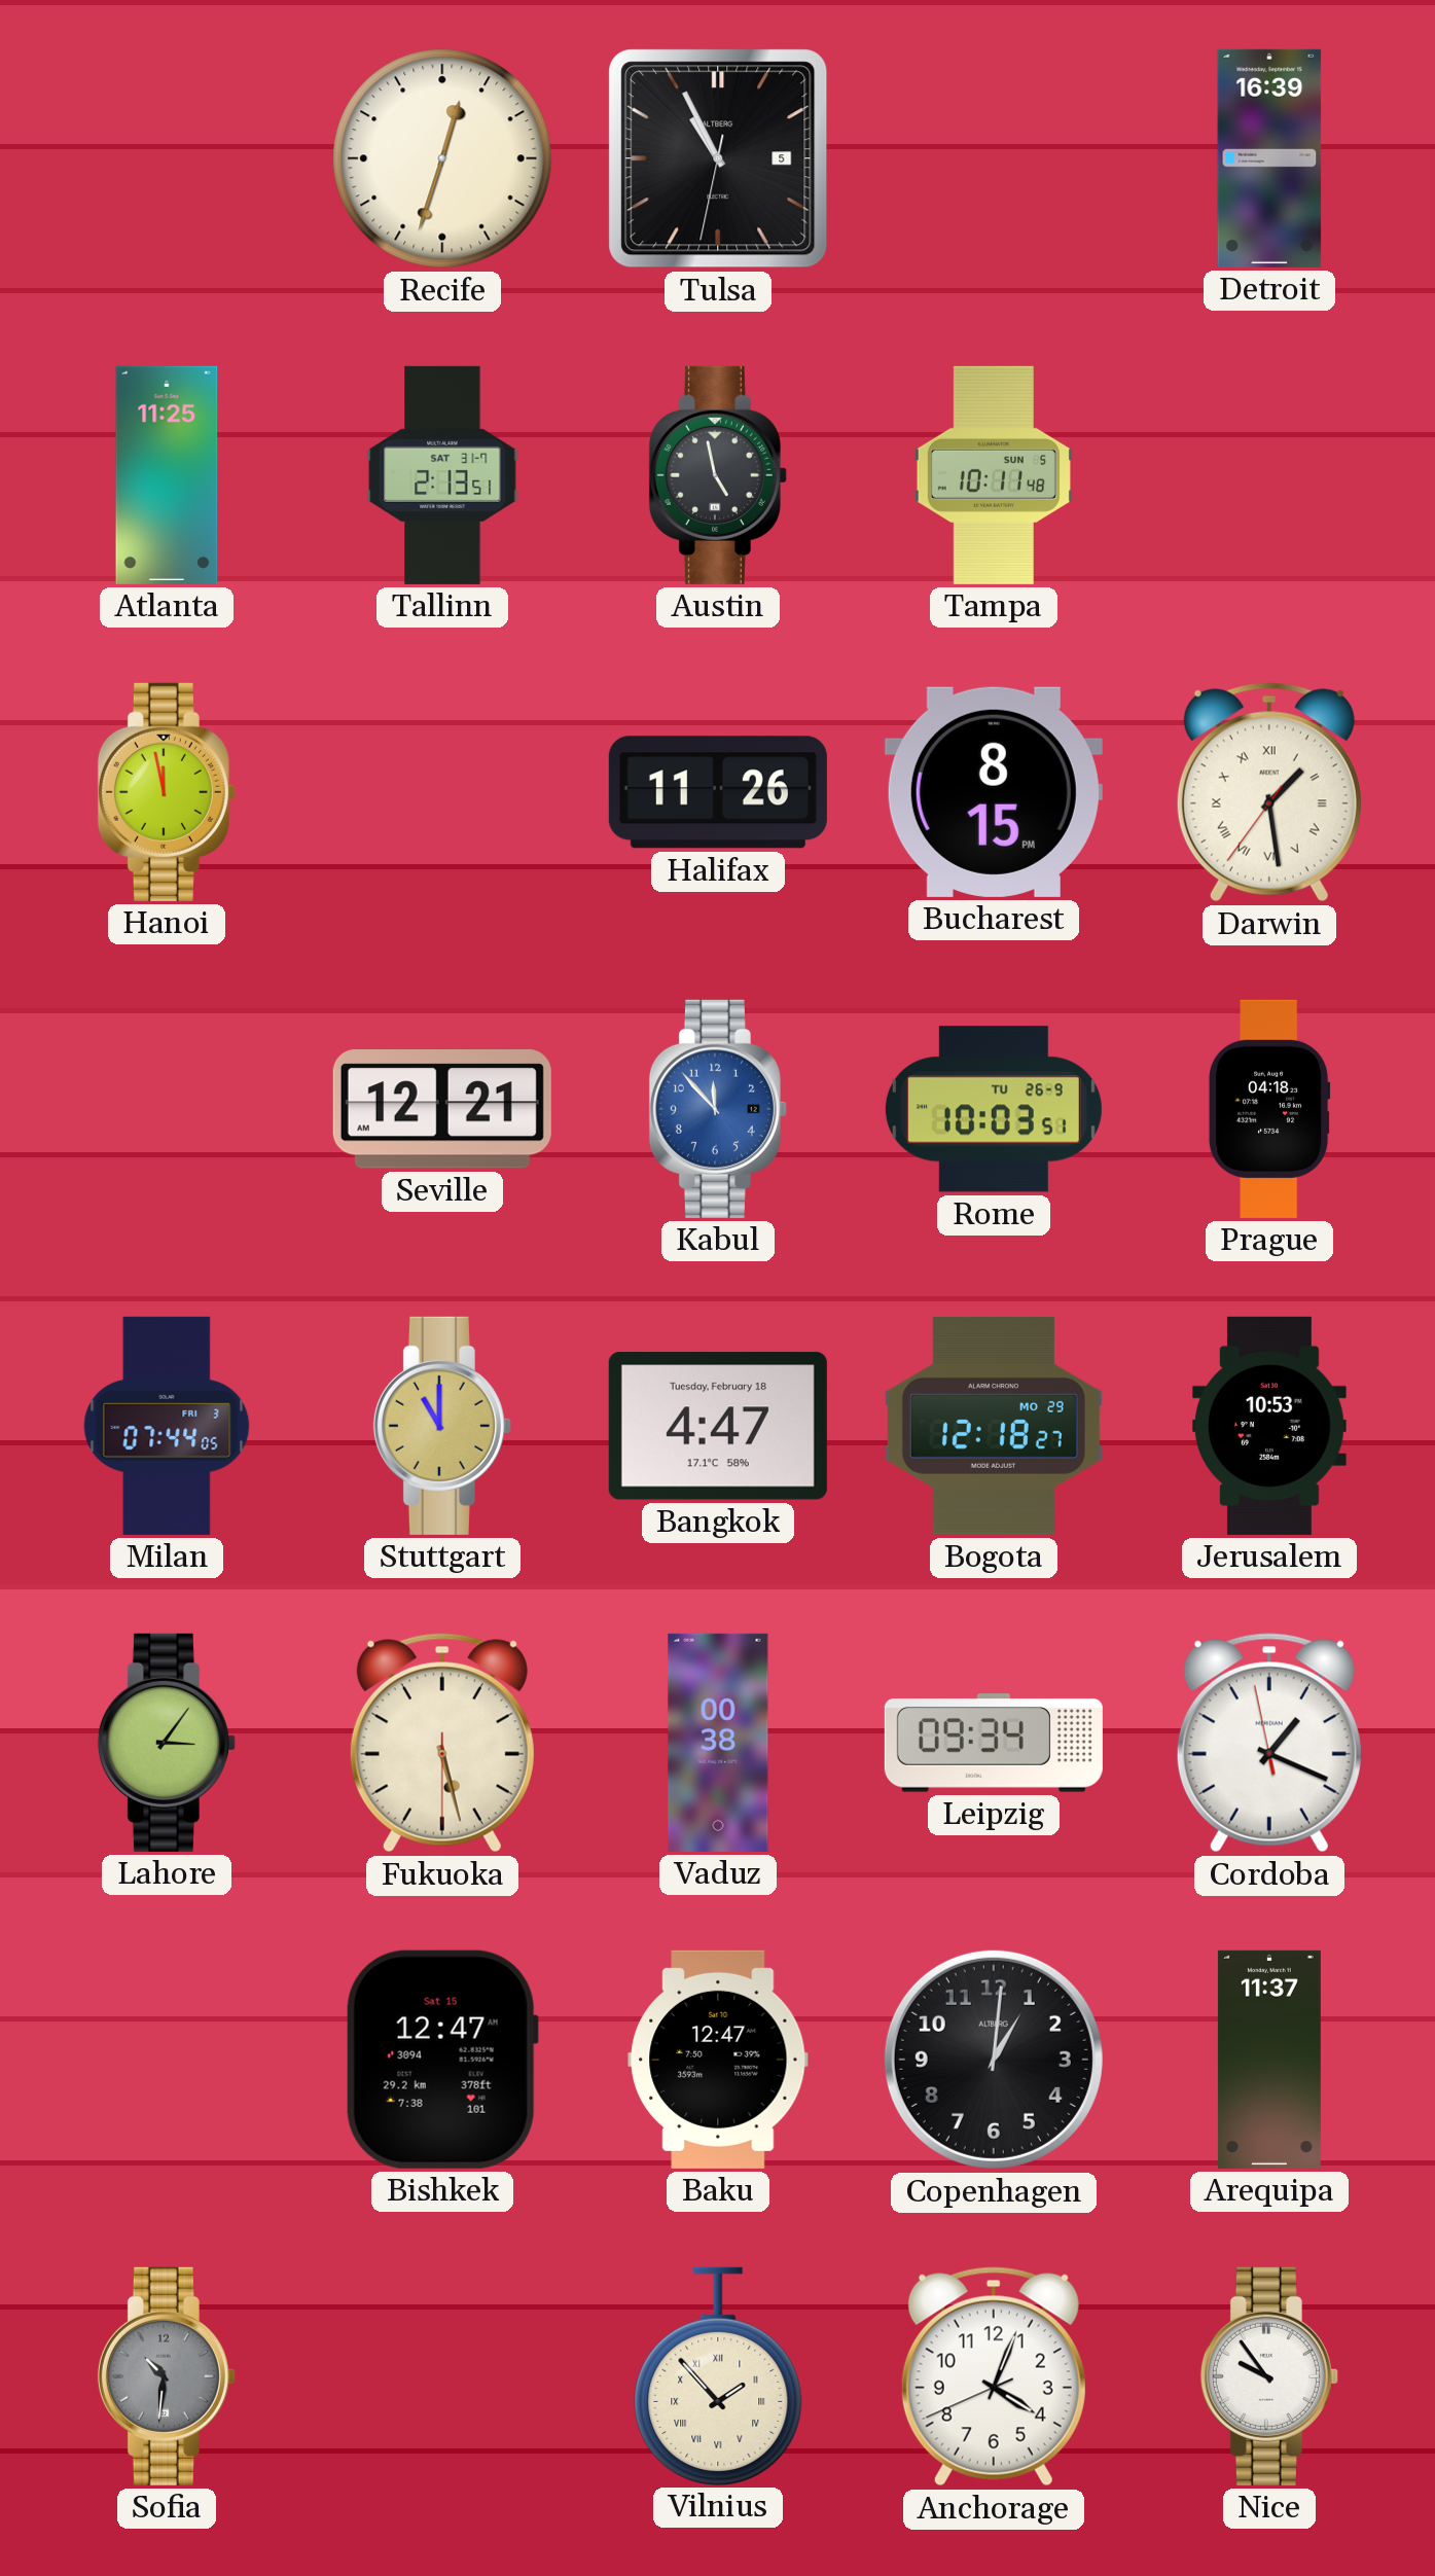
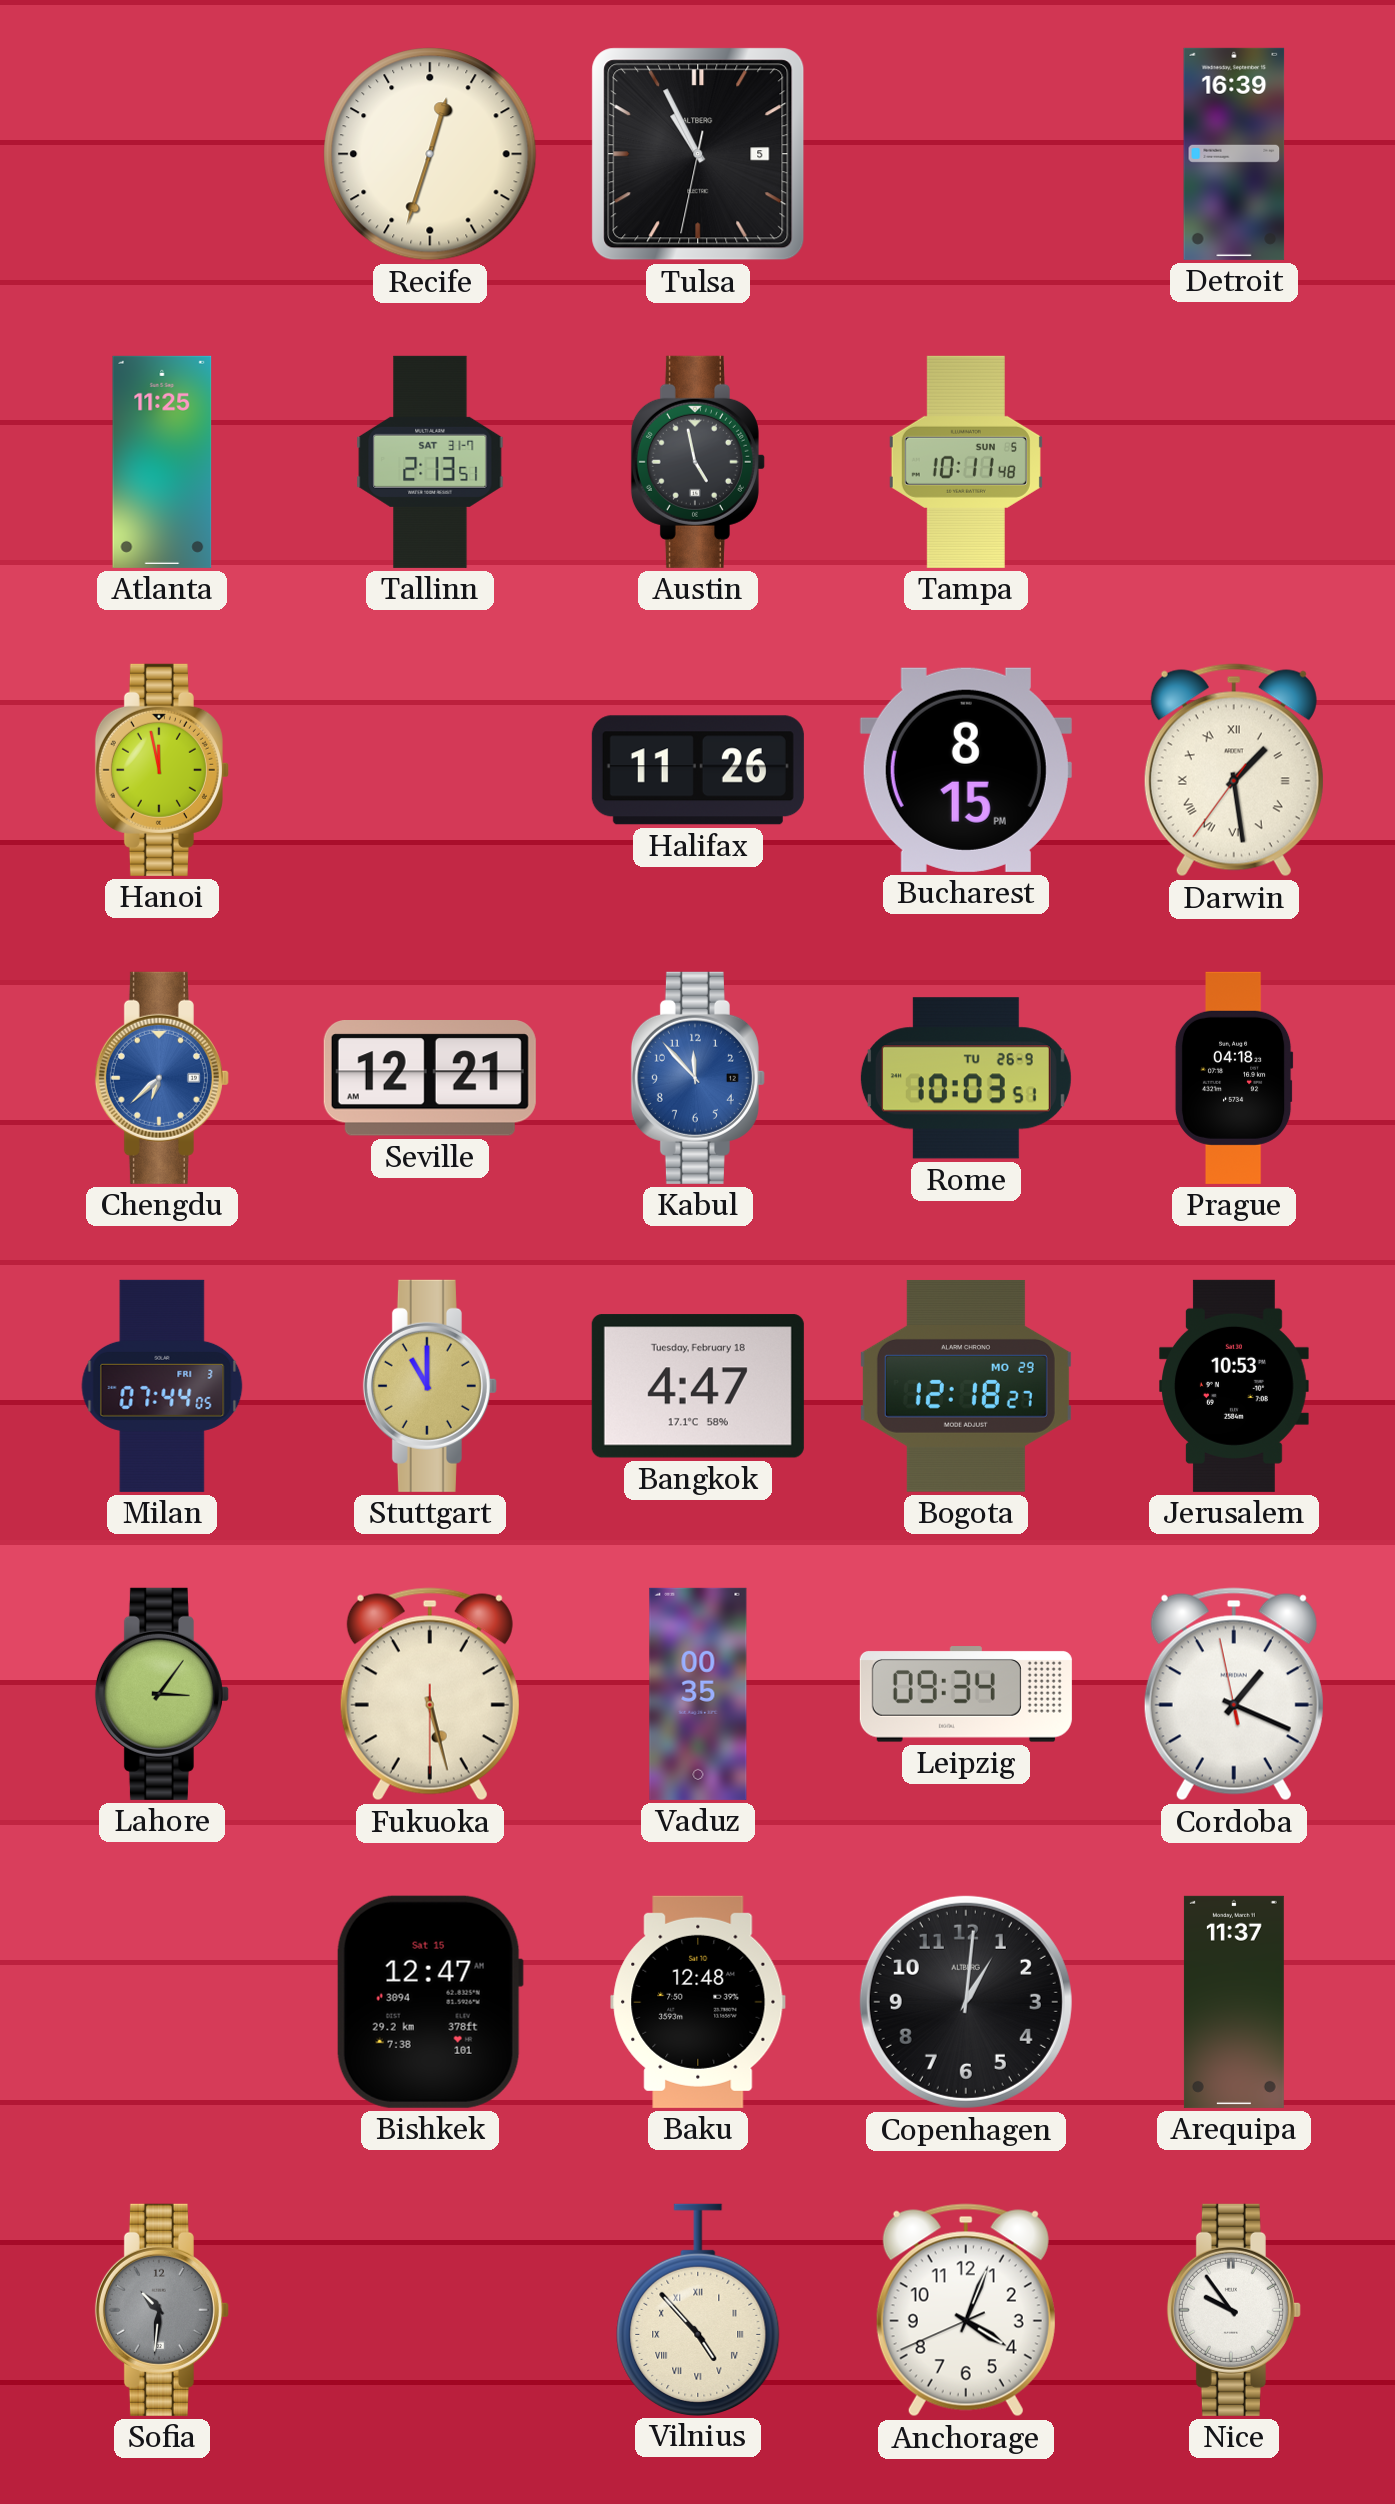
Chengdu: none -> 6:38
Vaduz: 00:38 -> 00:35
Baku: 12:47 -> 12:48
Vilnius: 1:53 -> 4:53
